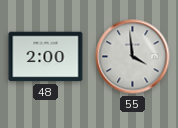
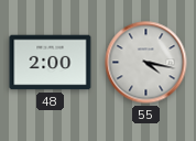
55: 3:59 -> 4:17
